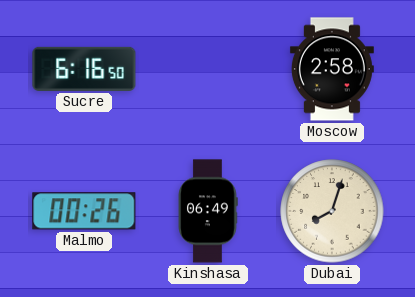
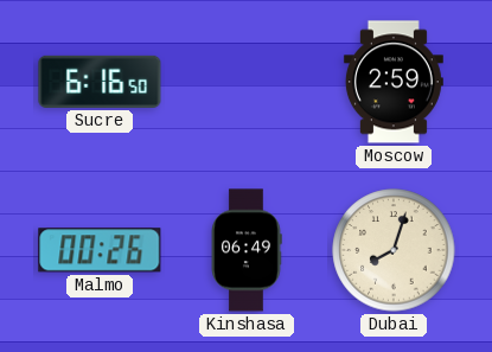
Moscow: 2:58 -> 2:59
